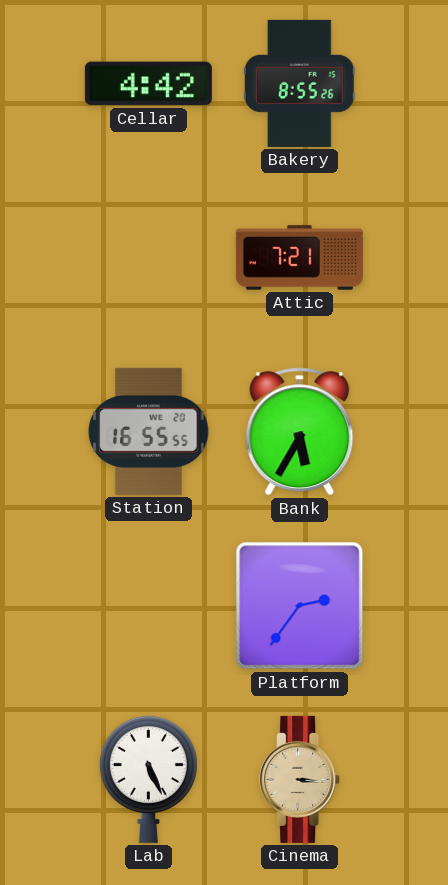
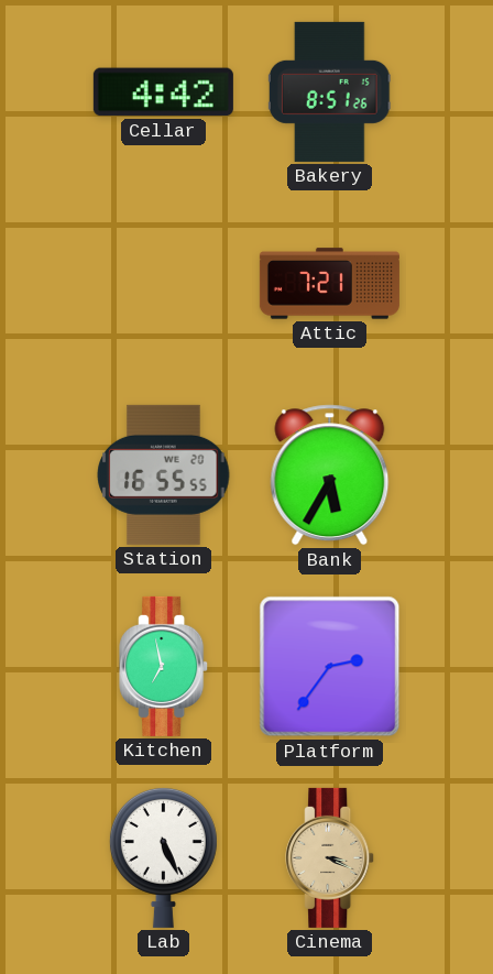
Bakery: 8:55 -> 8:51
Kitchen: none -> 6:58
Cinema: 3:16 -> 3:19
